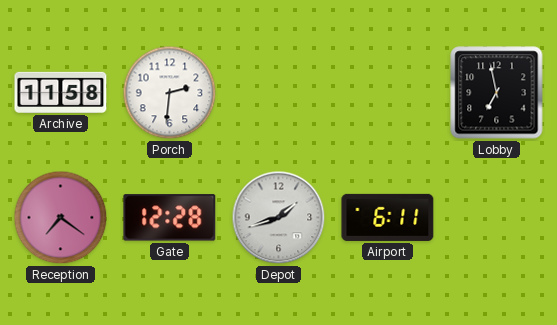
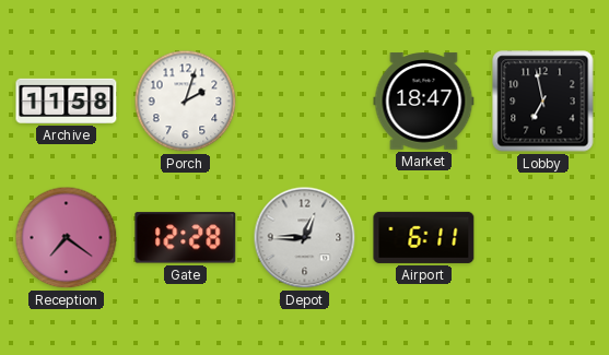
Porch: 2:31 -> 2:03
Market: none -> 18:47
Depot: 1:42 -> 12:45
